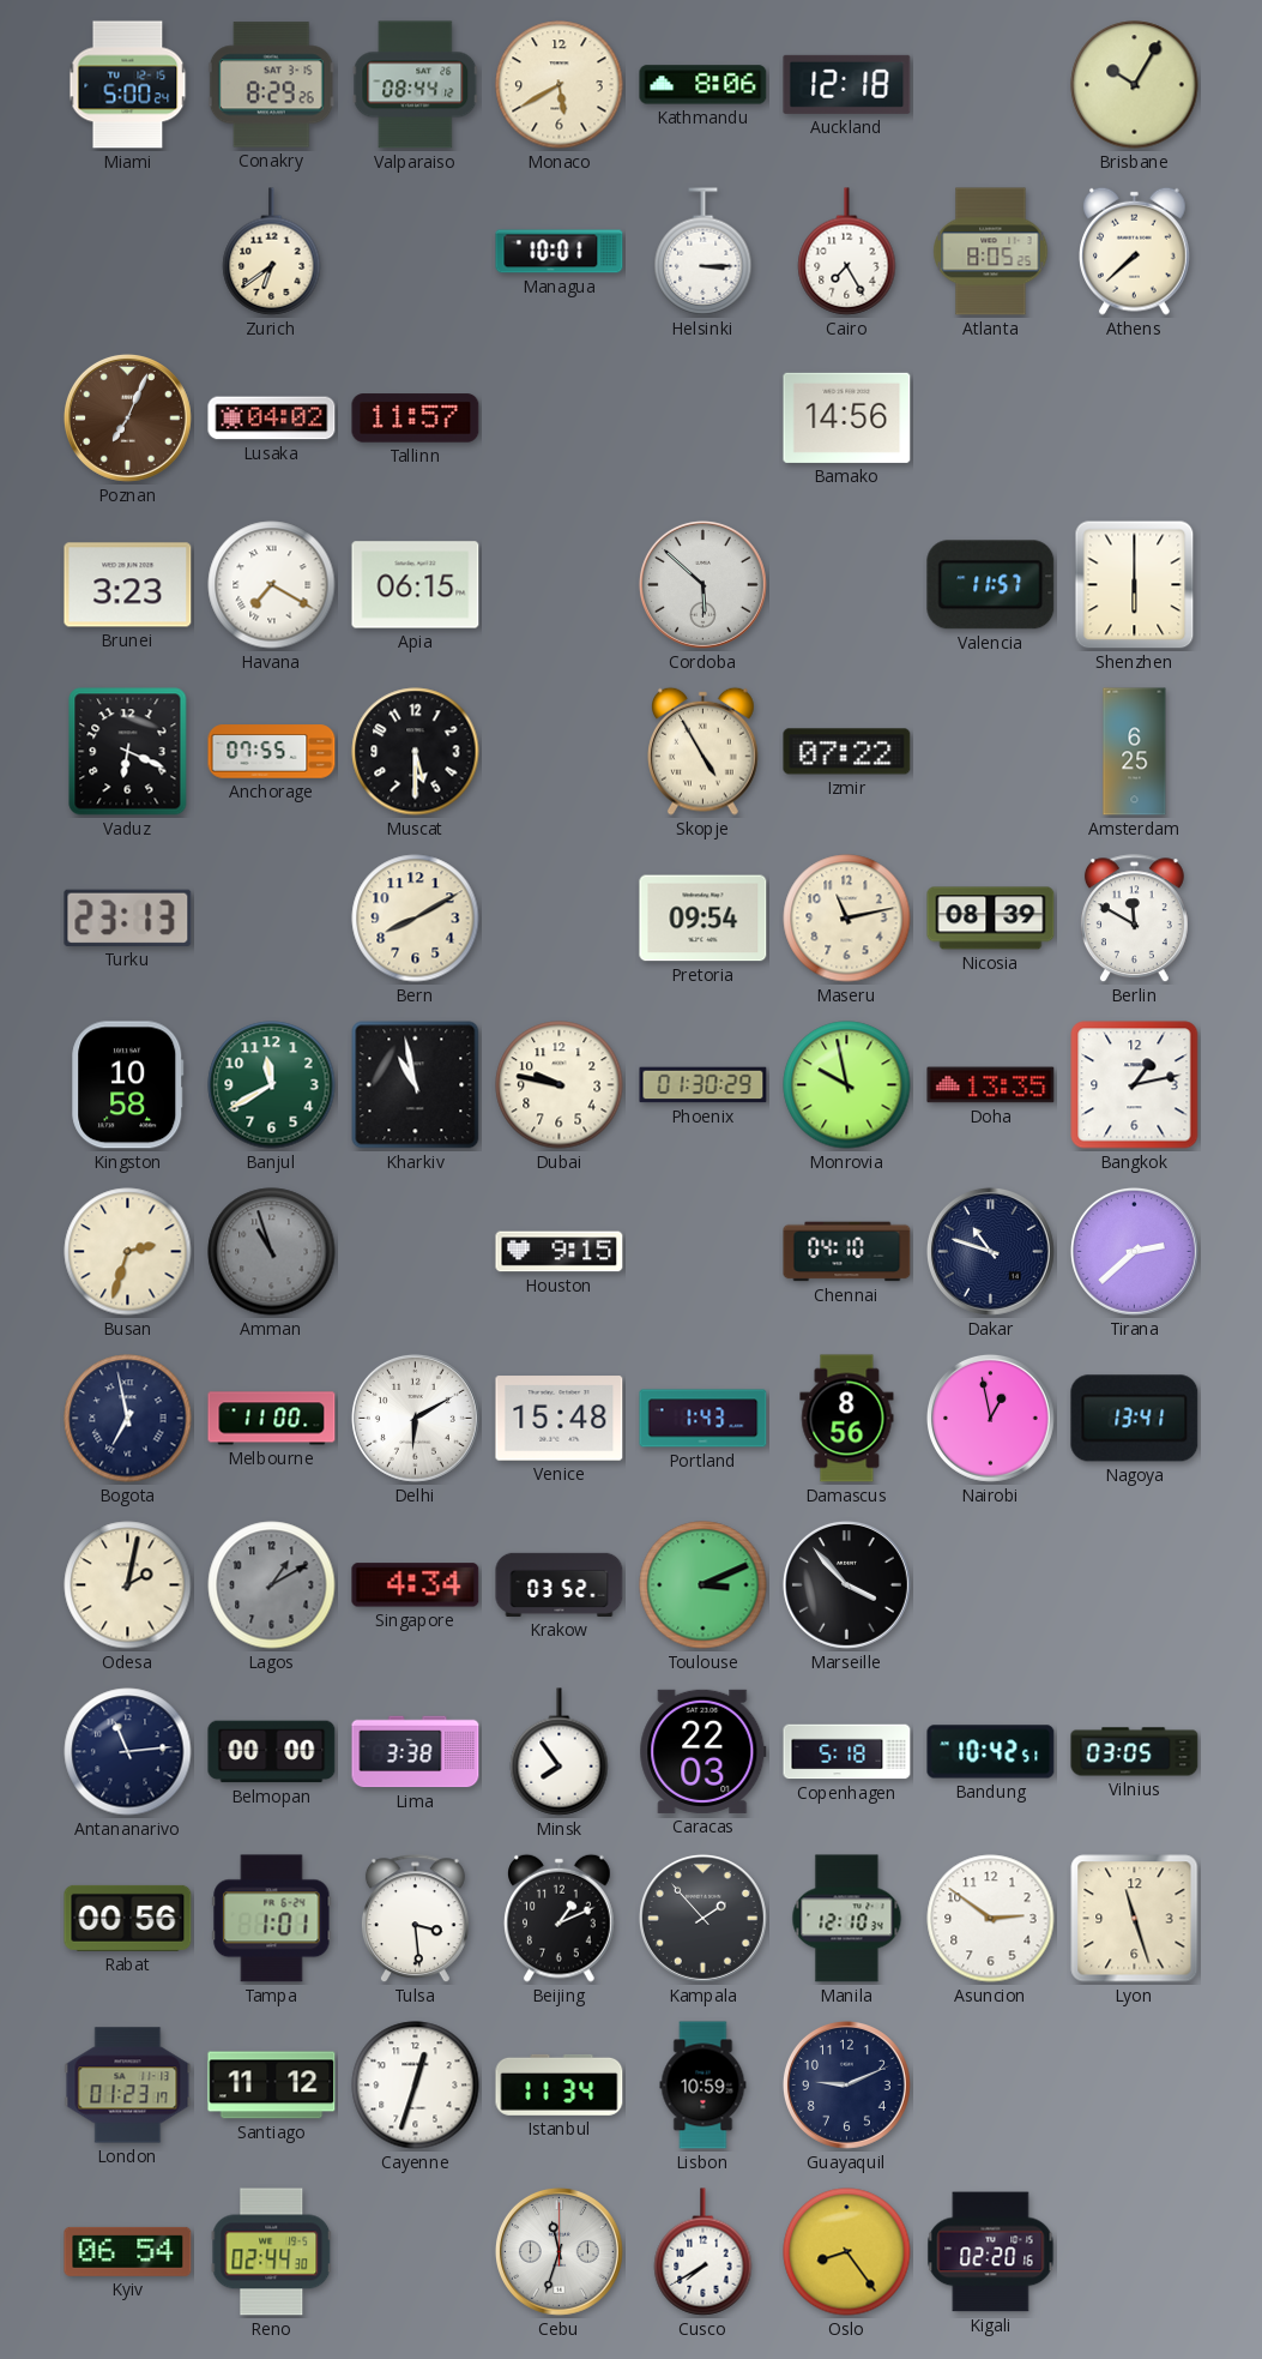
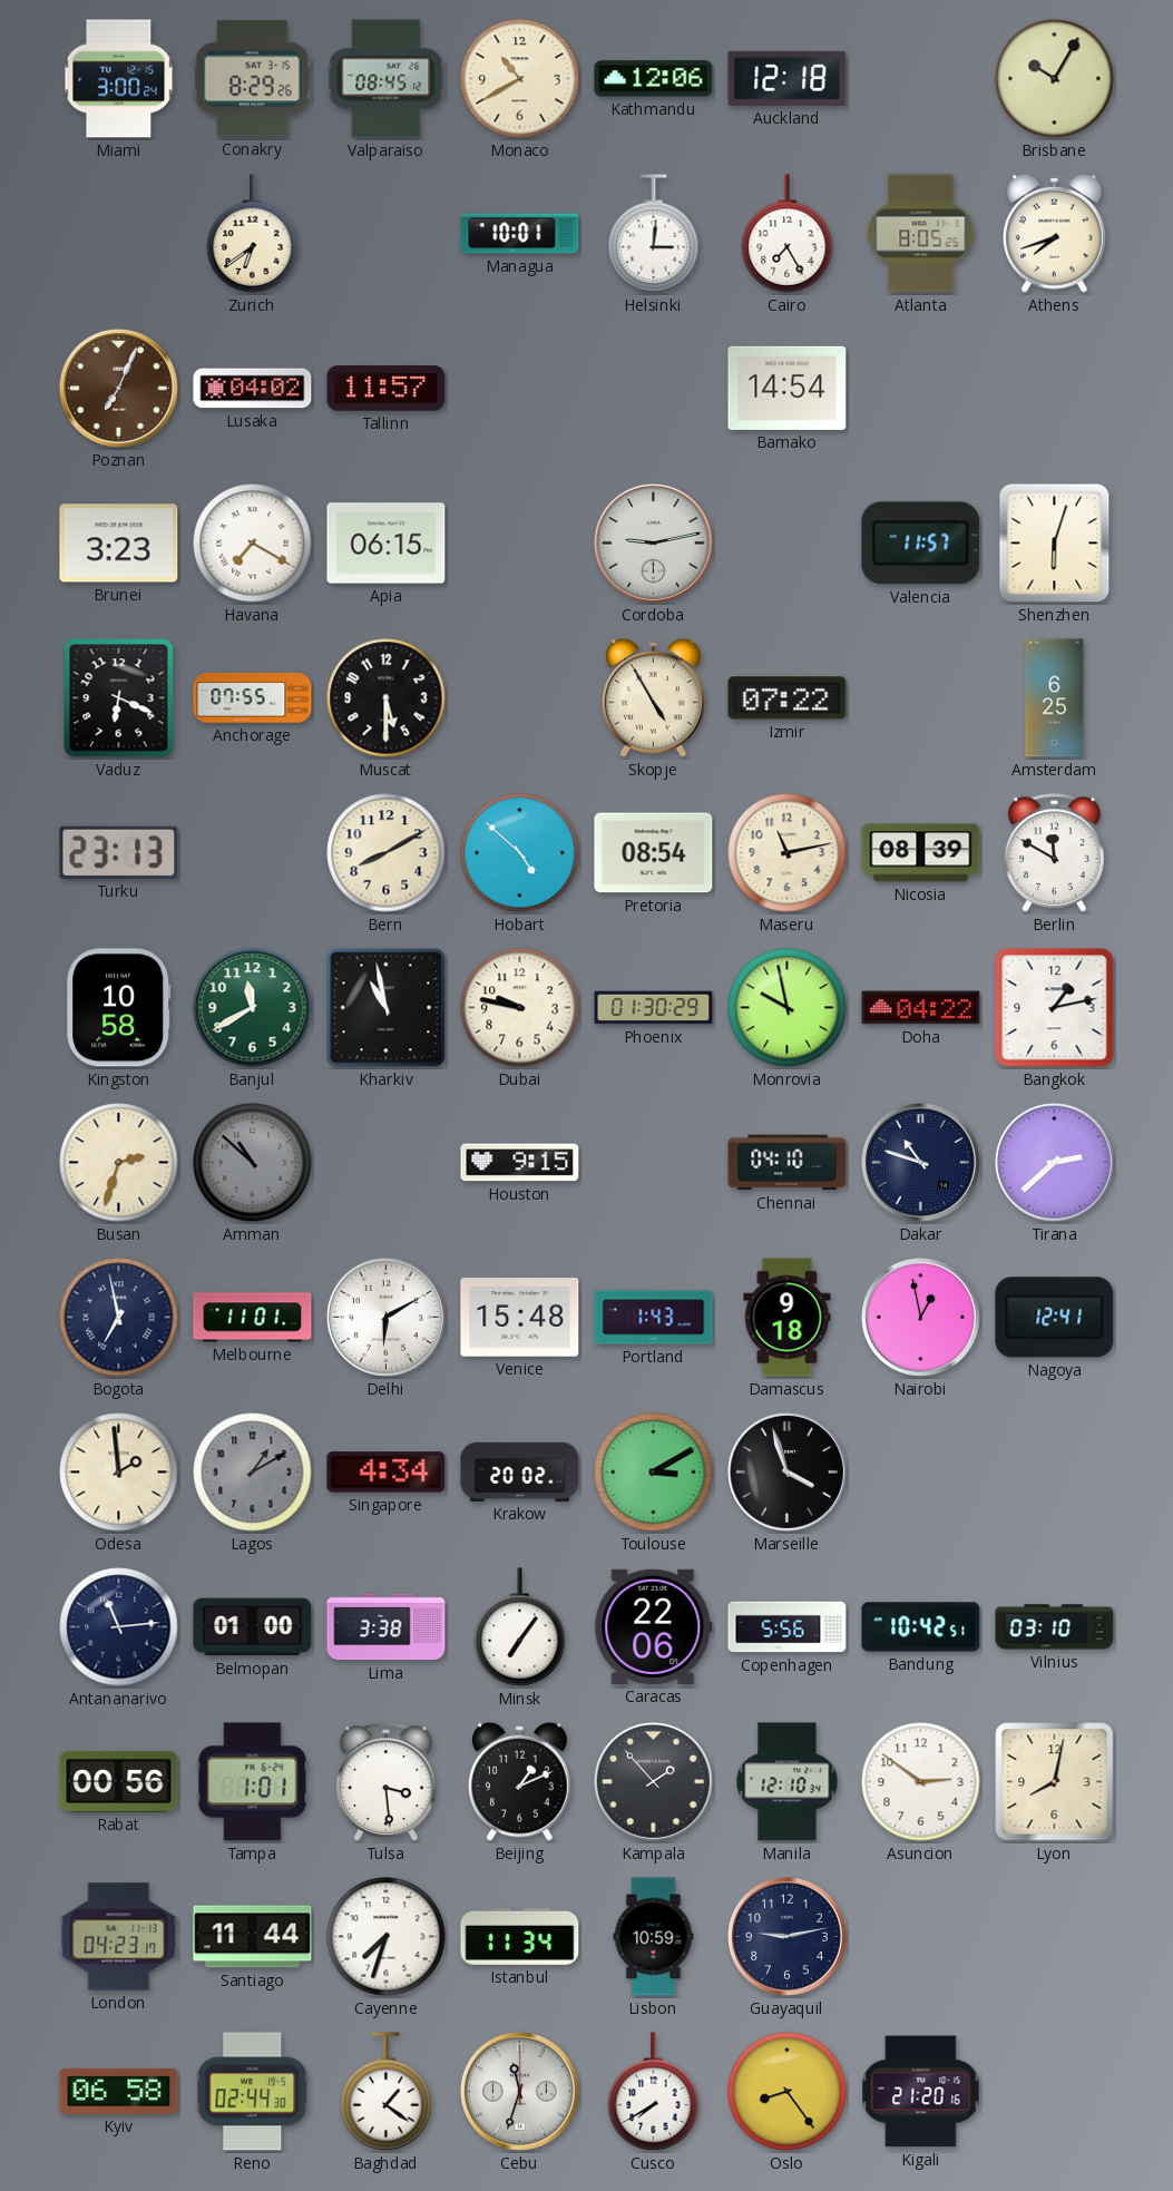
Miami: 5:00 -> 3:00
Valparaiso: 08:44 -> 08:45
Monaco: 5:40 -> 10:40
Kathmandu: 8:06 -> 12:06
Helsinki: 3:15 -> 3:01
Athens: 7:38 -> 7:42
Bamako: 14:56 -> 14:54
Cordoba: 5:52 -> 9:13
Shenzhen: 6:00 -> 6:03
Hobart: none -> 4:52
Pretoria: 09:54 -> 08:54
Doha: 13:35 -> 04:22
Amman: 10:57 -> 10:52
Melbourne: 11:00 -> 11:01
Damascus: 8:56 -> 9:18
Nagoya: 13:41 -> 12:41
Odesa: 2:02 -> 1:59
Krakow: 03:52 -> 20:02
Toulouse: 3:11 -> 3:10
Marseille: 3:53 -> 3:57
Belmopan: 00:00 -> 01:00
Minsk: 7:54 -> 7:06
Caracas: 22:03 -> 22:06
Copenhagen: 5:18 -> 5:56
Vilnius: 03:05 -> 03:10
Lyon: 11:27 -> 8:02
London: 01:23 -> 04:23
Santiago: 11:12 -> 11:44
Cayenne: 12:33 -> 7:33
Guayaquil: 9:11 -> 9:13
Kyiv: 06:54 -> 06:58
Baghdad: none -> 1:21
Kigali: 02:20 -> 21:20
